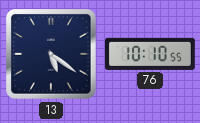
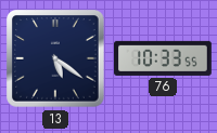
76: 10:10 -> 10:33
